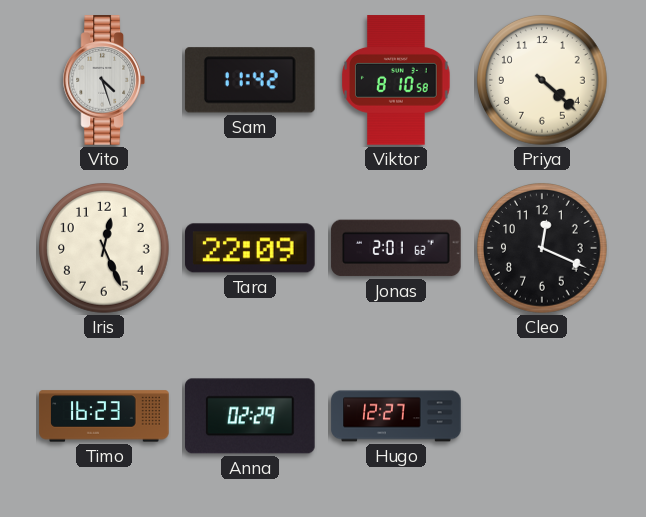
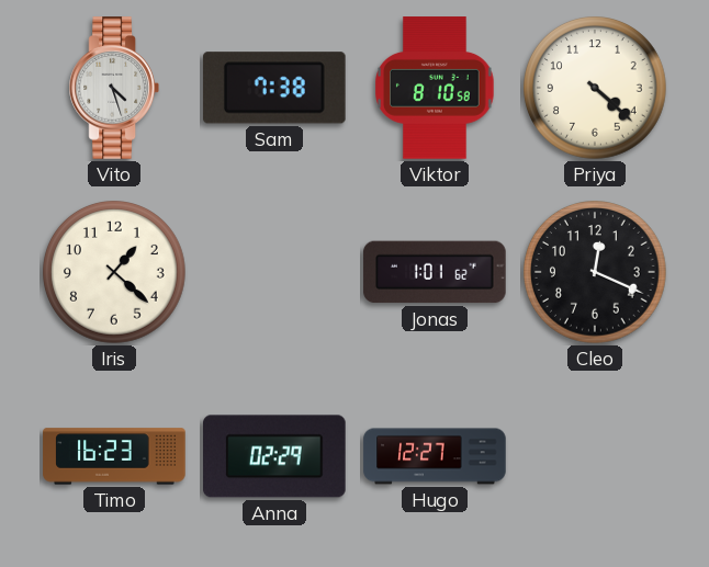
Sam: 11:42 -> 7:38
Iris: 12:26 -> 1:22
Tara: 22:09 -> none
Jonas: 2:01 -> 1:01
